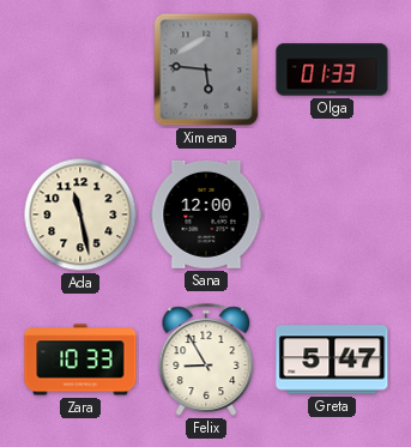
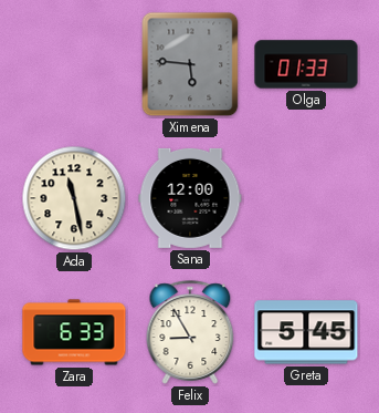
Zara: 10:33 -> 6:33
Greta: 5:47 -> 5:45
